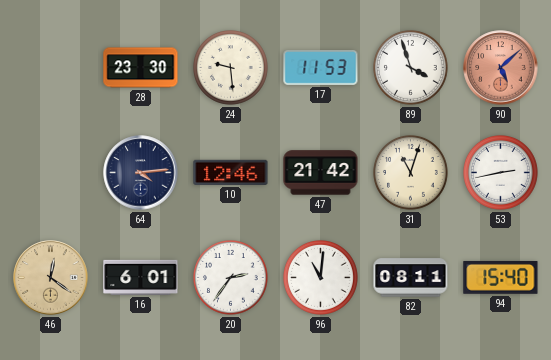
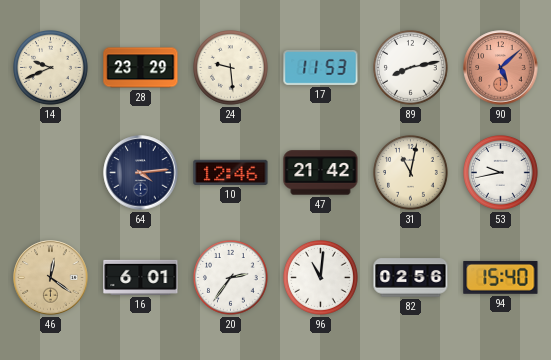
14: none -> 9:41
28: 23:30 -> 23:29
89: 3:57 -> 8:13
31: 11:03 -> 11:02
53: 2:43 -> 9:43
82: 08:11 -> 02:56
